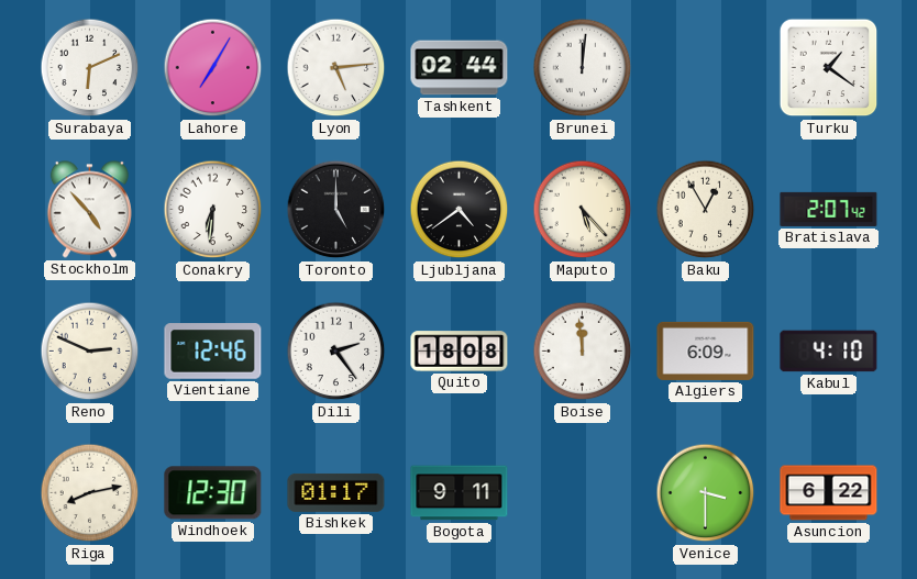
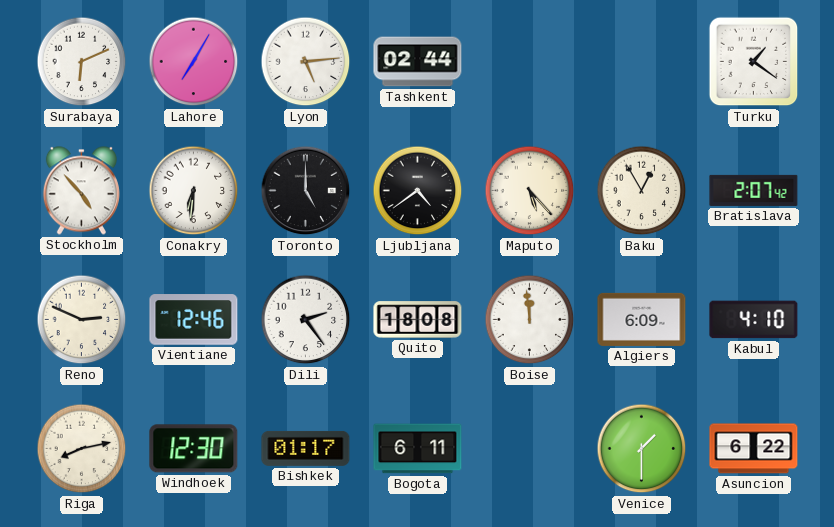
Brunei: 12:01 -> none
Bogota: 9:11 -> 6:11
Venice: 3:30 -> 1:30
